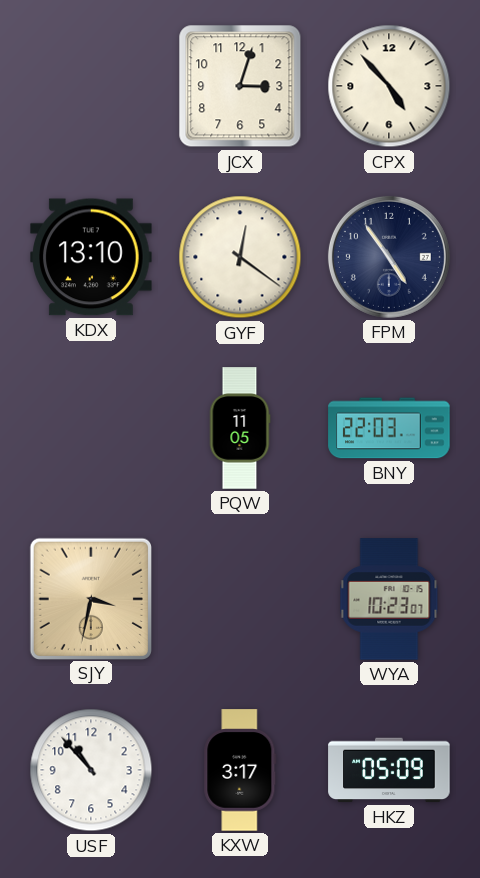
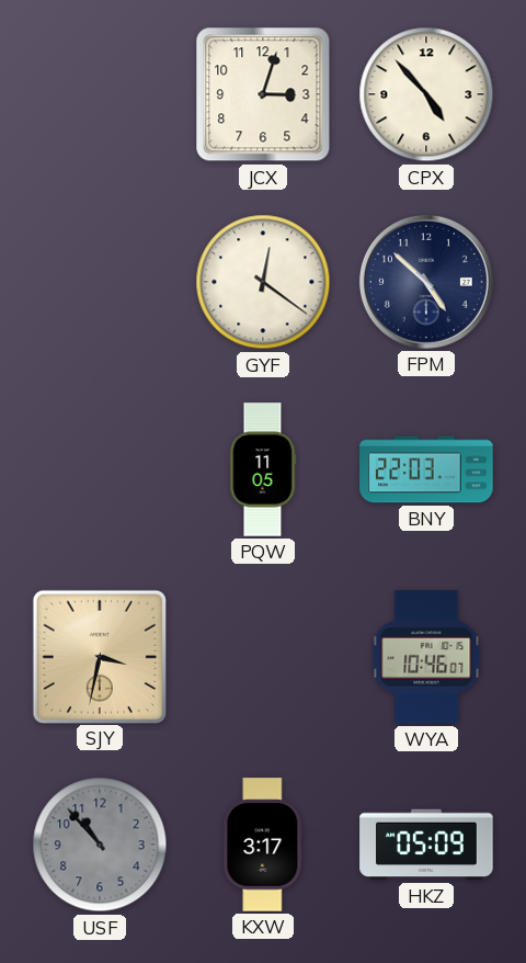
KDX: 13:10 -> none
FPM: 4:54 -> 4:52
WYA: 10:23 -> 10:46
USF dial: white -> grey
